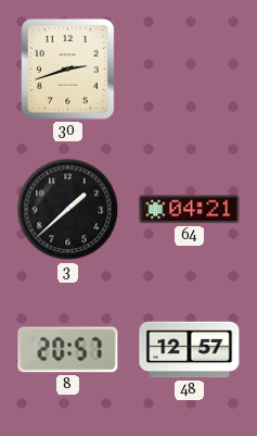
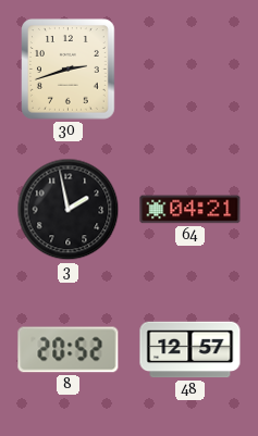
3: 1:38 -> 1:58
8: 20:57 -> 20:52
